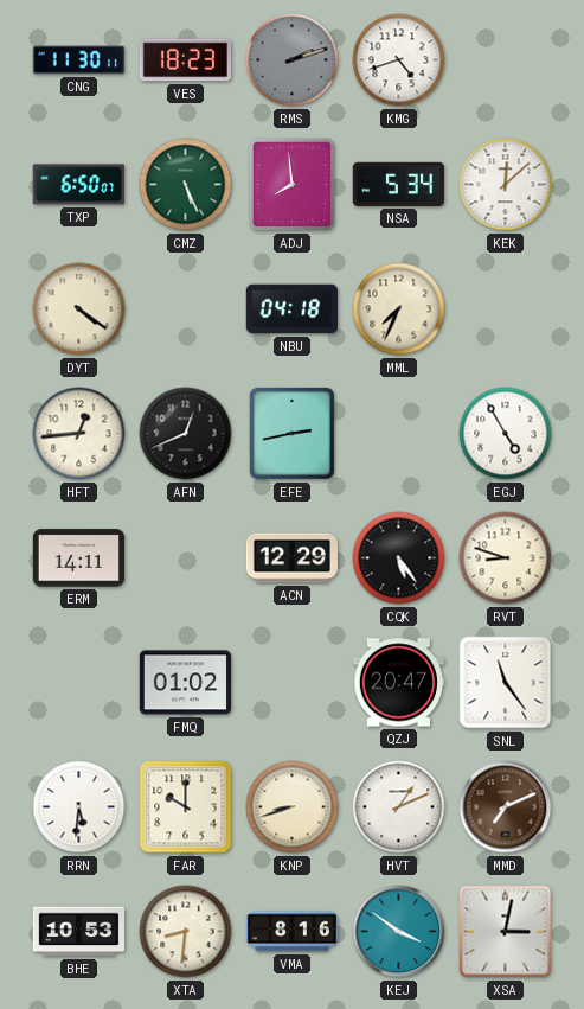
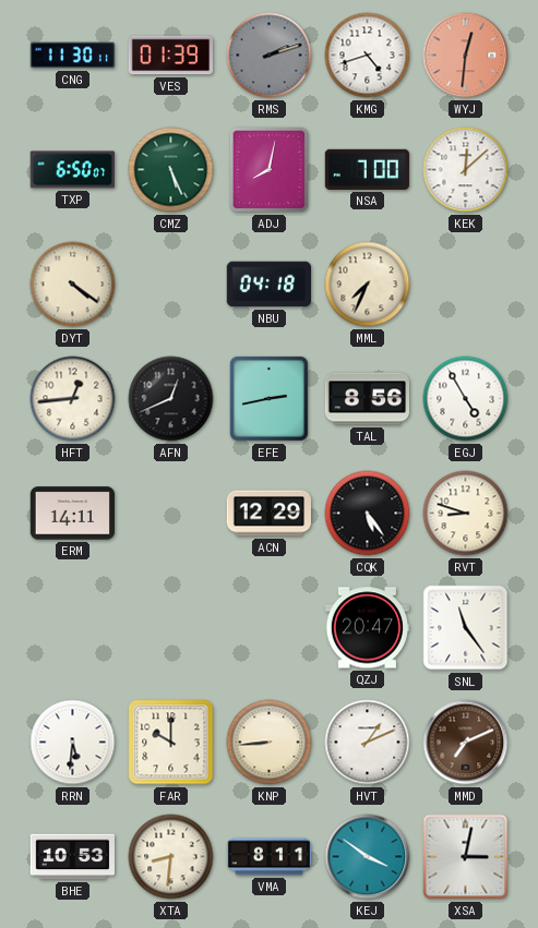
VES: 18:23 -> 01:39
WYJ: none -> 12:31
ADJ: 7:59 -> 8:02
NSA: 5:34 -> 7:00
TAL: none -> 8:56
FMQ: 01:02 -> none
KNP: 8:42 -> 8:44
VMA: 8:16 -> 8:11
